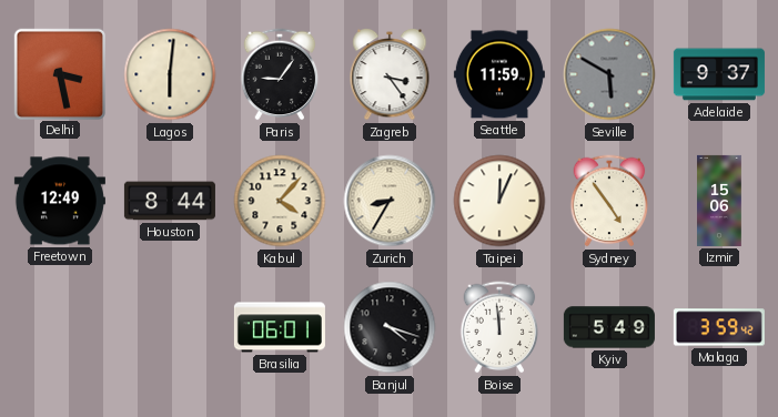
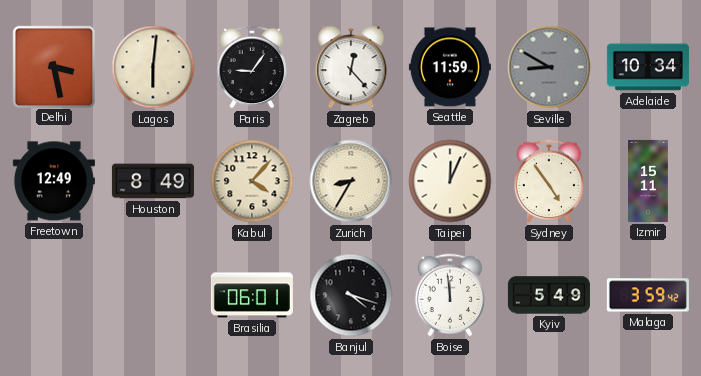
Zagreb: 3:24 -> 12:23
Seville: 5:50 -> 8:50
Adelaide: 9:37 -> 10:34
Houston: 8:44 -> 8:49
Izmir: 15:06 -> 15:11
